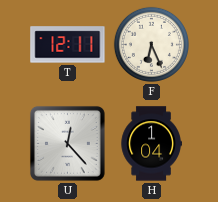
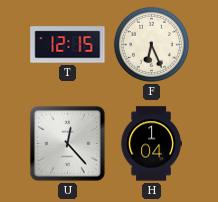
T: 12:11 -> 12:15
